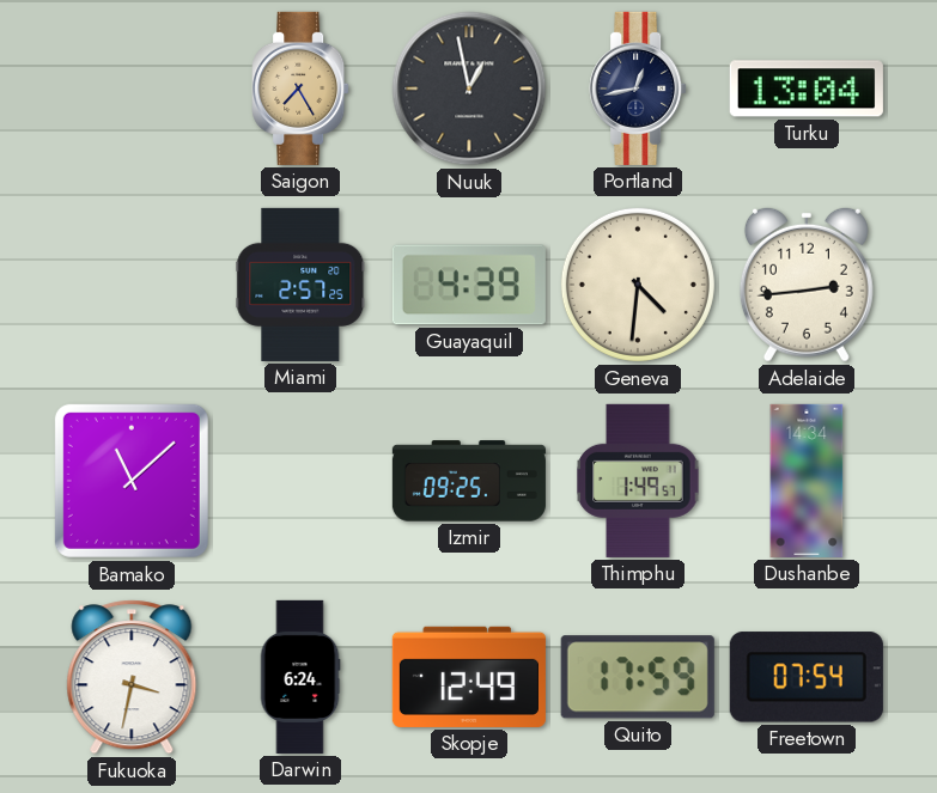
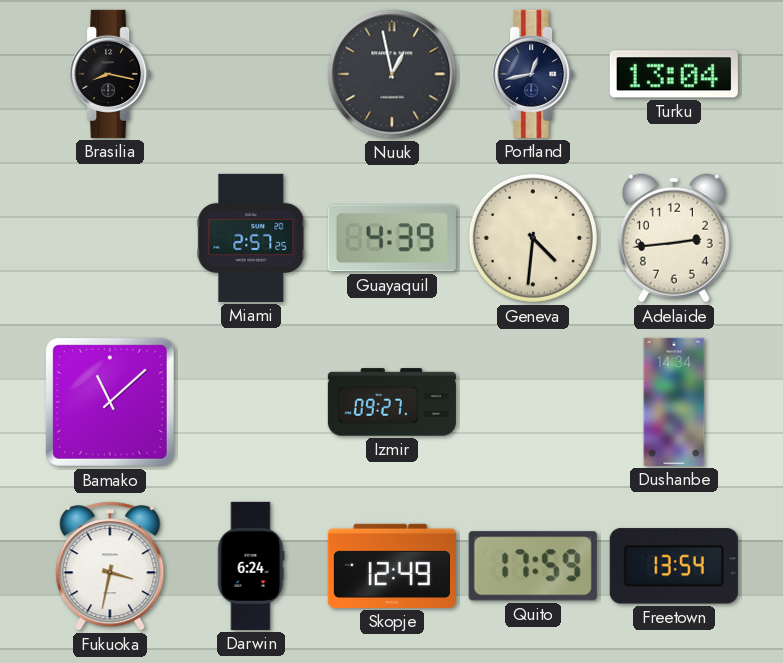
Brasilia: none -> 8:17
Saigon: 7:25 -> none
Izmir: 09:25 -> 09:27
Thimphu: 1:49 -> none
Freetown: 07:54 -> 13:54
